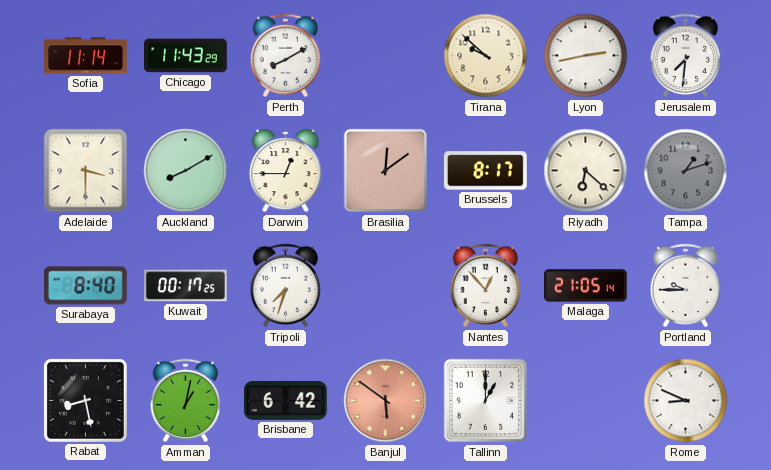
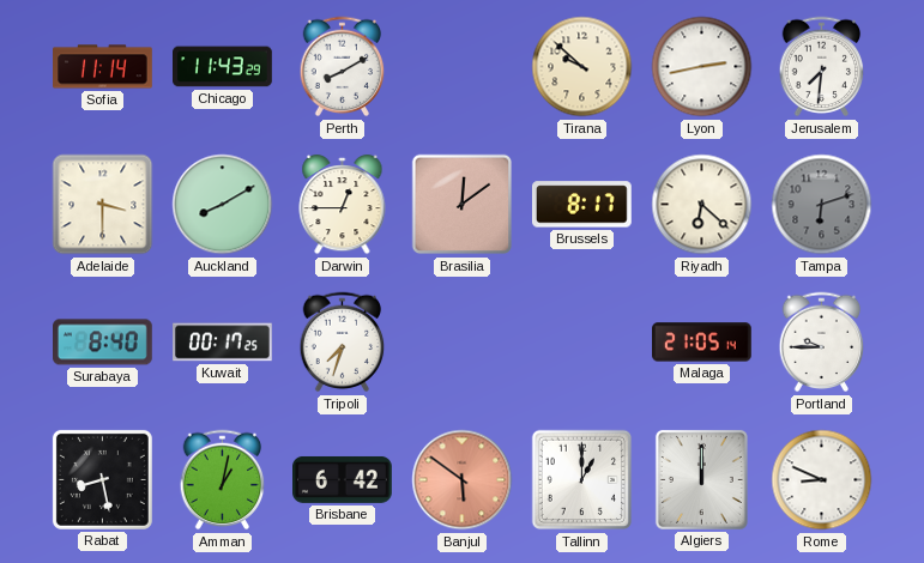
Tampa: 1:12 -> 6:12
Nantes: 12:53 -> none
Algiers: none -> 12:00
